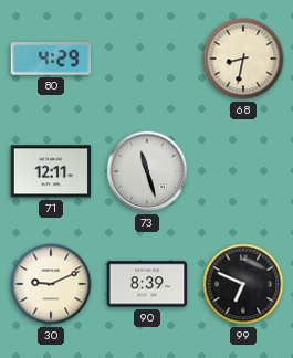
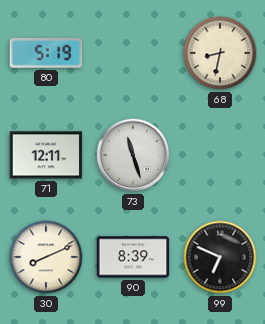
80: 4:29 -> 5:19
30: 9:11 -> 8:11
